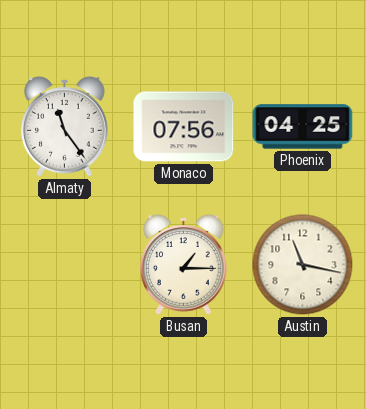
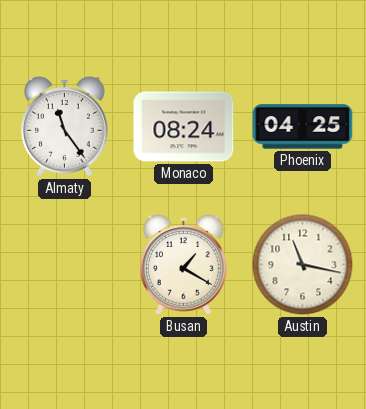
Monaco: 07:56 -> 08:24
Busan: 1:15 -> 1:20
